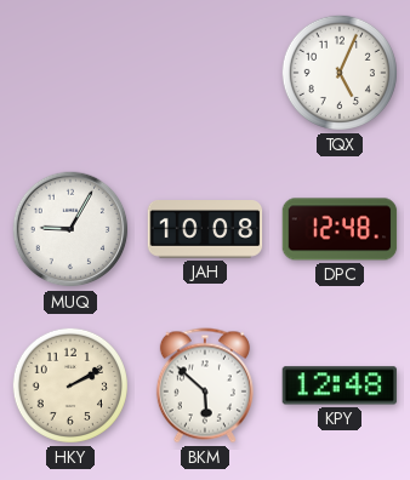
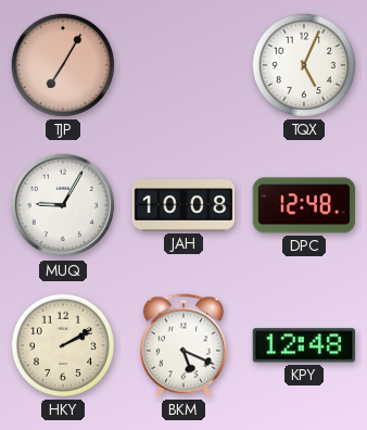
TJP: none -> 7:05
BKM: 5:52 -> 5:19
